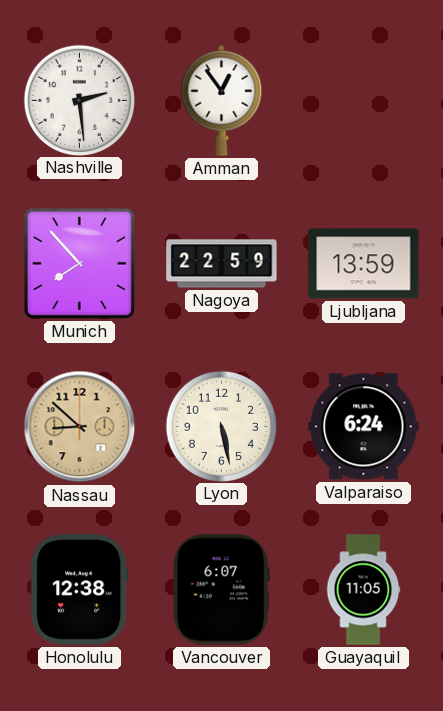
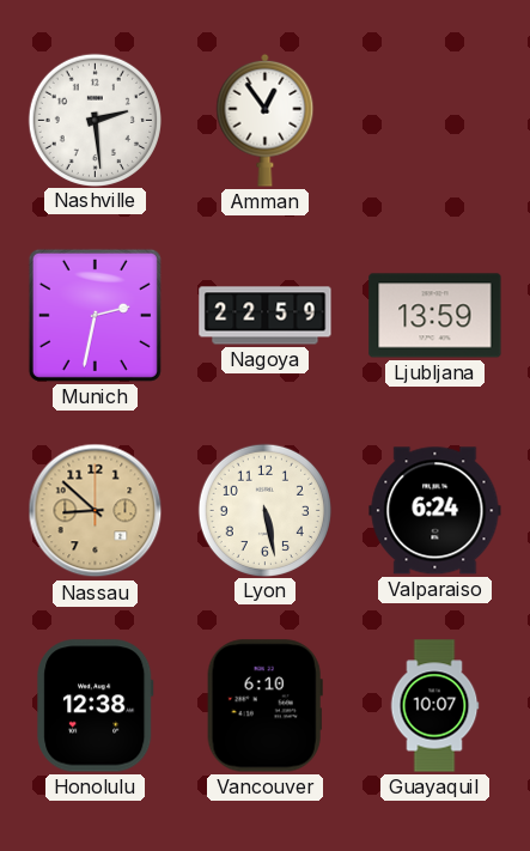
Munich: 7:53 -> 2:32
Vancouver: 6:07 -> 6:10
Guayaquil: 11:05 -> 10:07
